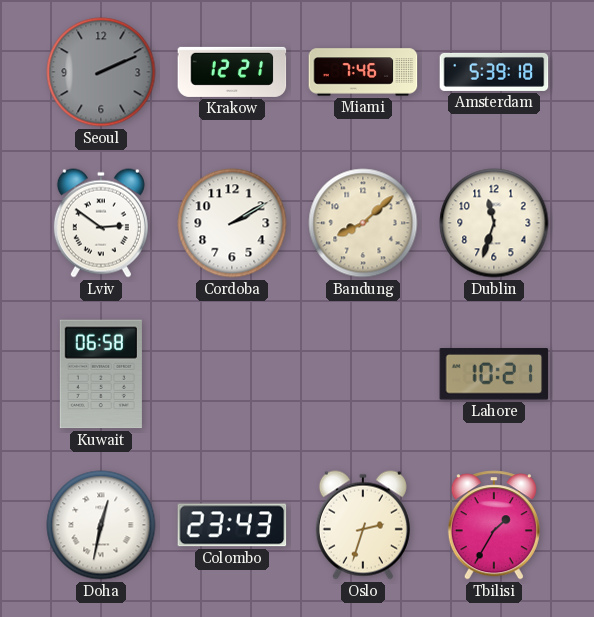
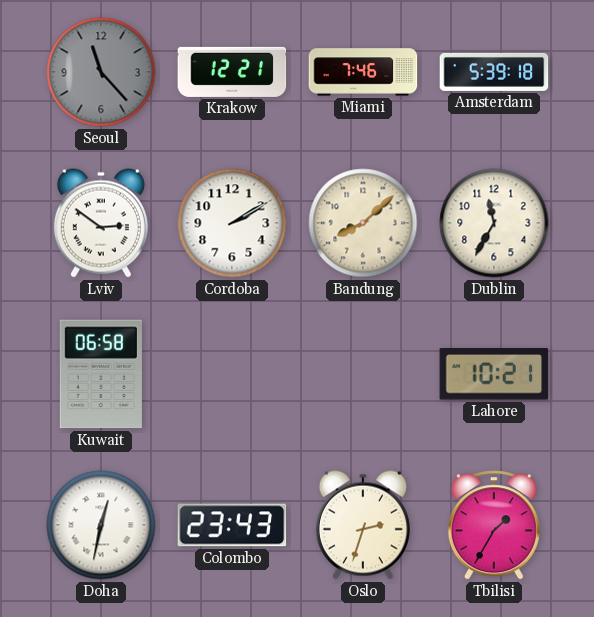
Seoul: 2:11 -> 11:23
Dublin: 11:33 -> 11:35
